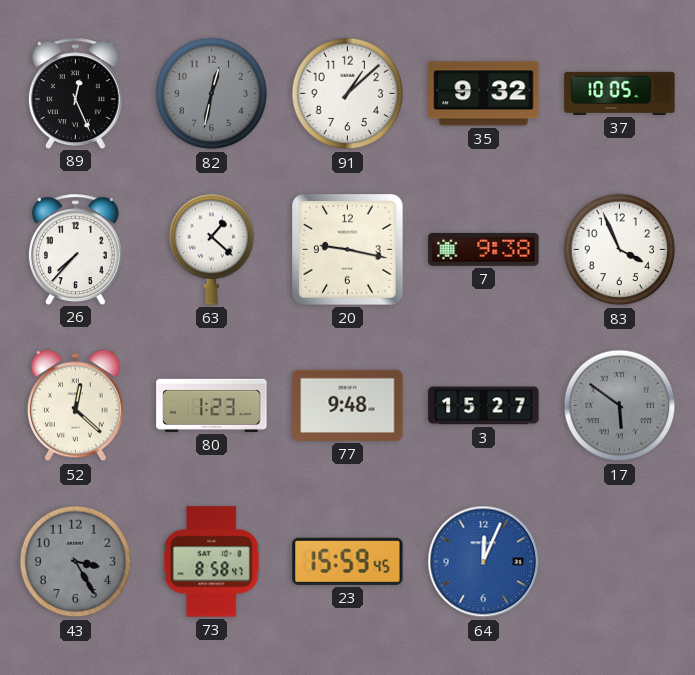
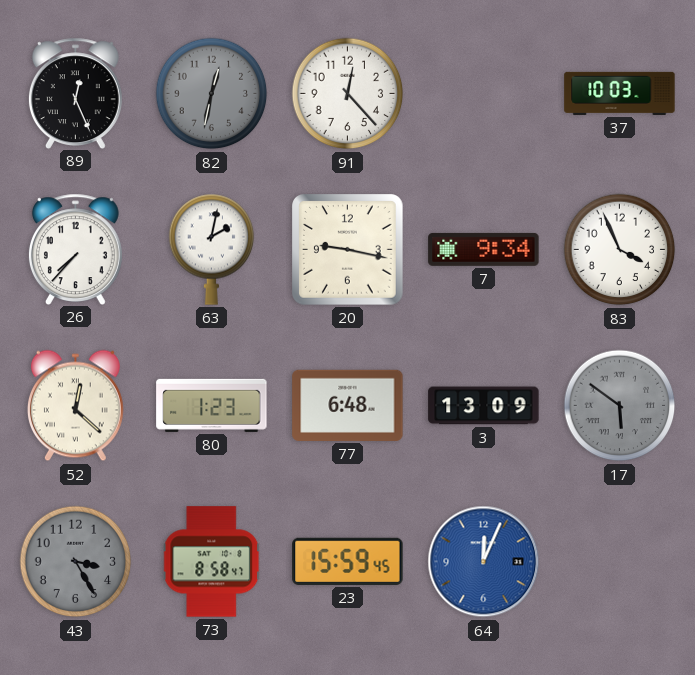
91: 1:08 -> 12:23
35: 9:32 -> none
37: 10:05 -> 10:03
63: 1:22 -> 2:02
7: 9:38 -> 9:34
77: 9:48 -> 6:48
3: 15:27 -> 13:09
